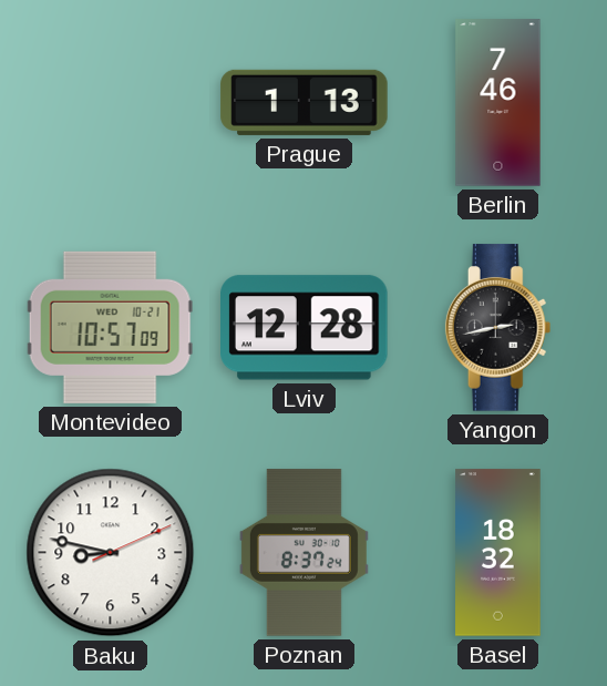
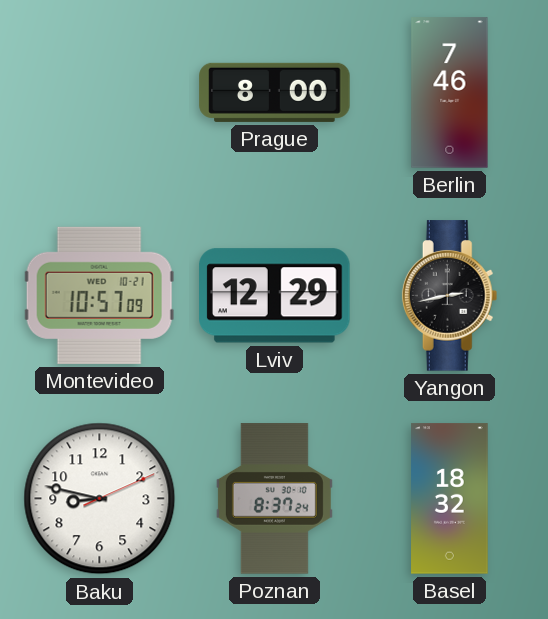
Prague: 1:13 -> 8:00
Lviv: 12:28 -> 12:29
